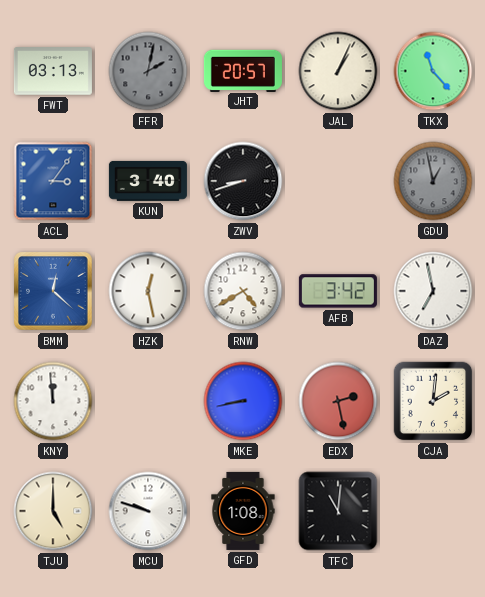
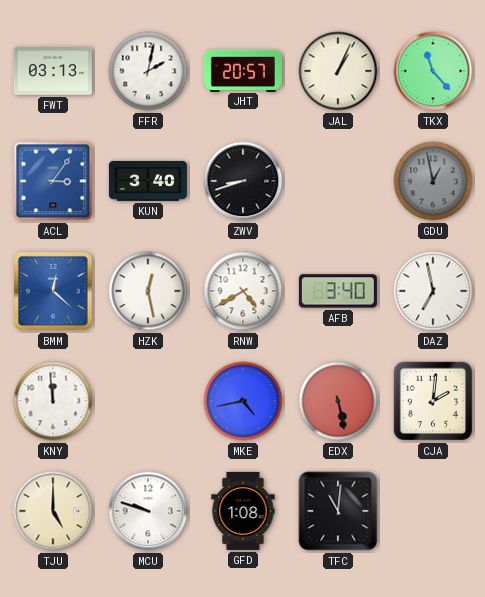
FFR dial: grey -> white
AFB: 3:42 -> 3:40
MKE: 8:43 -> 4:43
EDX: 2:28 -> 5:28
